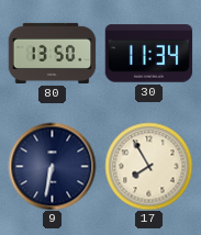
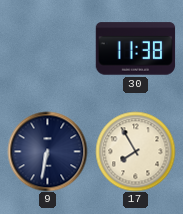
80: 13:50 -> none
30: 11:34 -> 11:38
